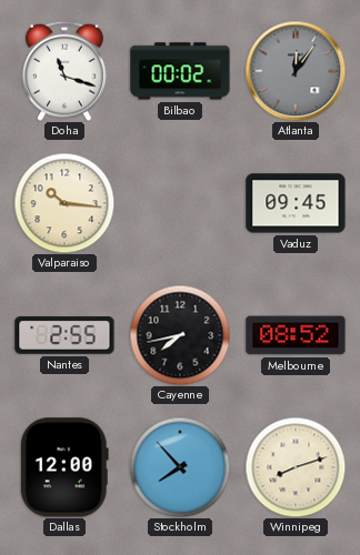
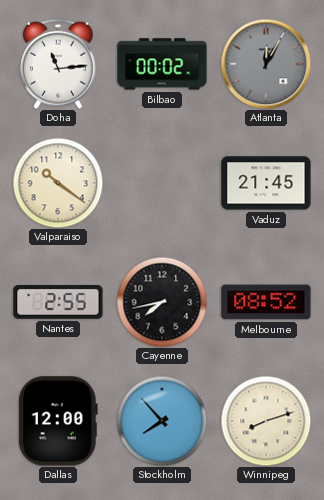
Doha: 11:18 -> 11:14
Atlanta: 12:06 -> 12:05
Valparaiso: 10:16 -> 10:21
Vaduz: 09:45 -> 21:45
